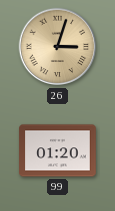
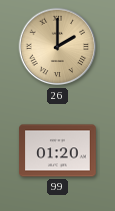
26: 3:03 -> 2:00
